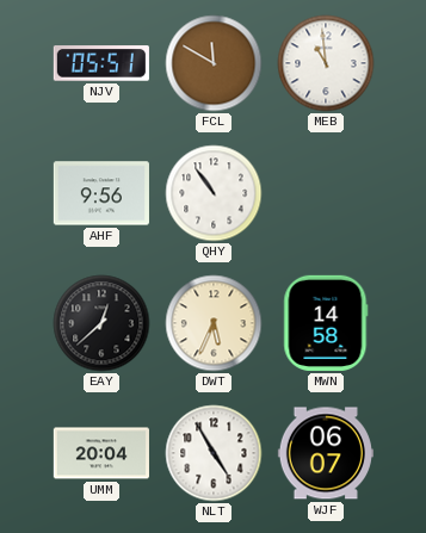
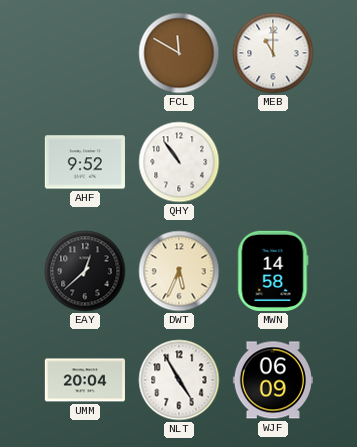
NJV: 05:51 -> none
MEB: 10:59 -> 11:00
AHF: 9:56 -> 9:52
WJF: 06:07 -> 06:09
